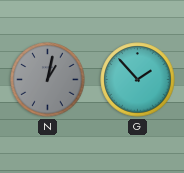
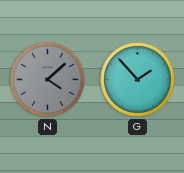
N: 1:02 -> 4:08
